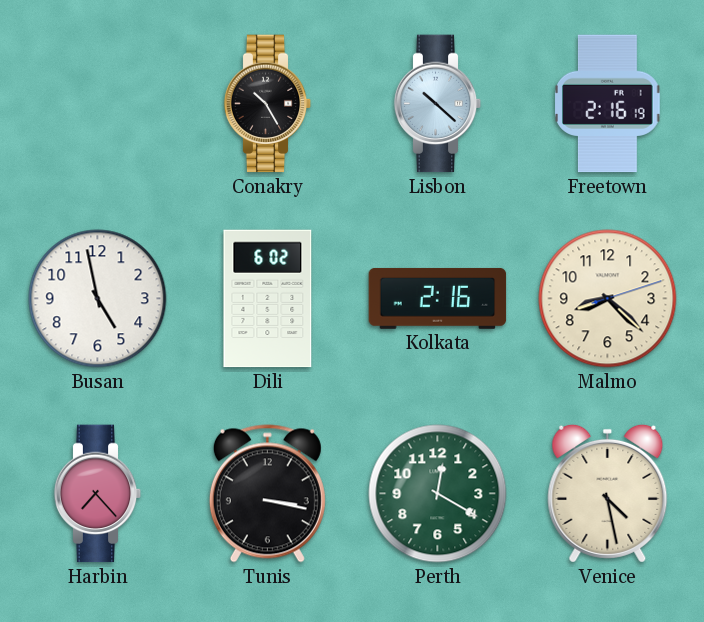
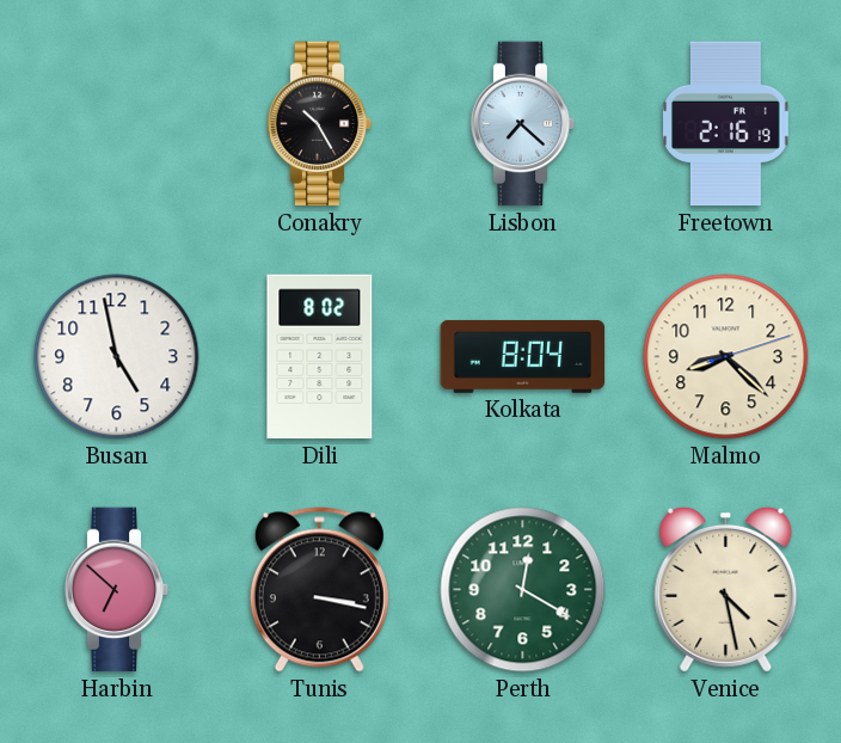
Lisbon: 10:22 -> 7:22
Dili: 6:02 -> 8:02
Kolkata: 2:16 -> 8:04
Harbin: 7:23 -> 6:52
